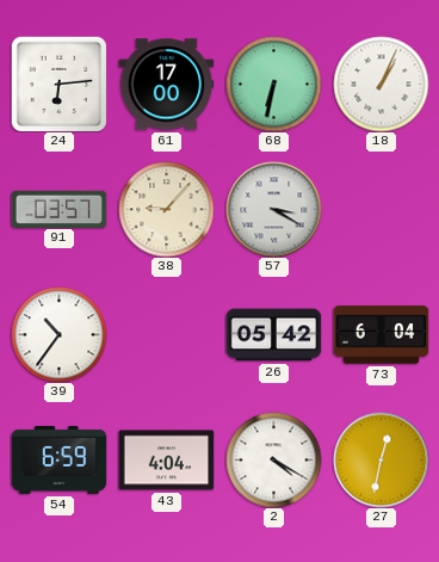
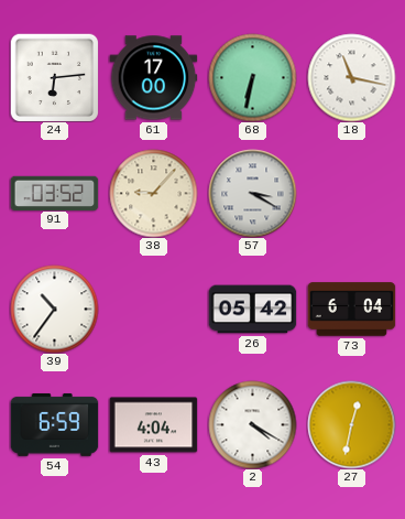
18: 1:04 -> 11:17
91: 03:57 -> 03:52
